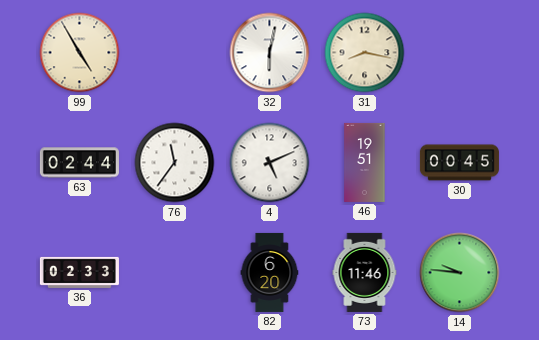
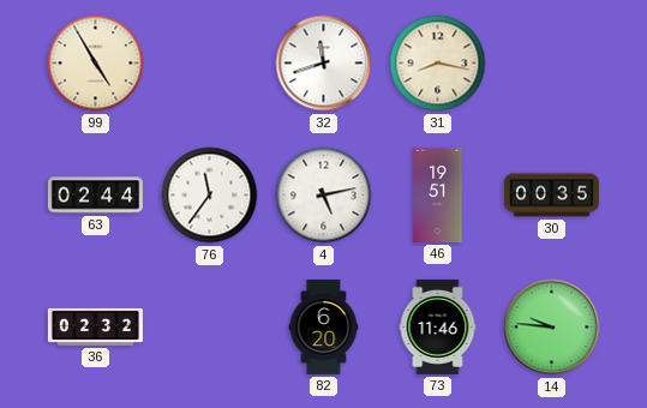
32: 6:02 -> 11:42
4: 5:11 -> 5:13
30: 00:45 -> 00:35
36: 02:33 -> 02:32
